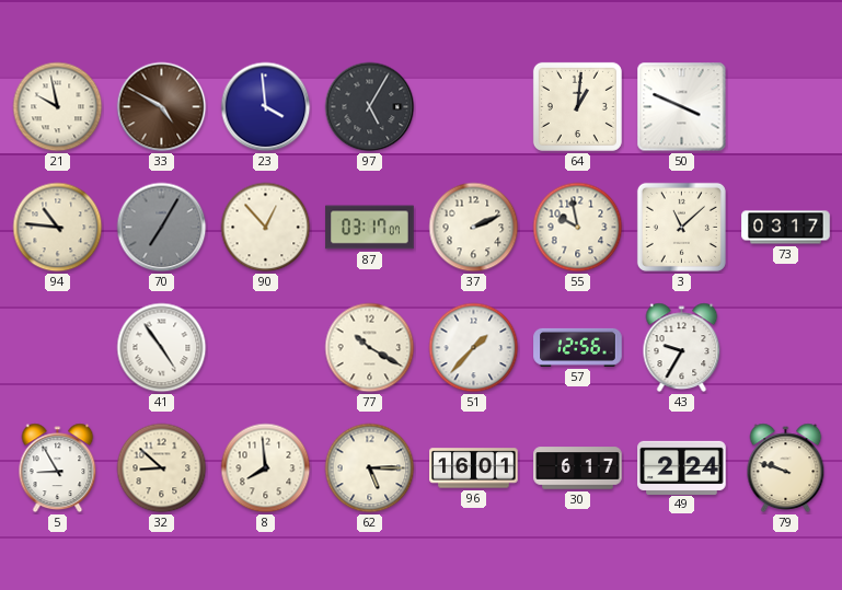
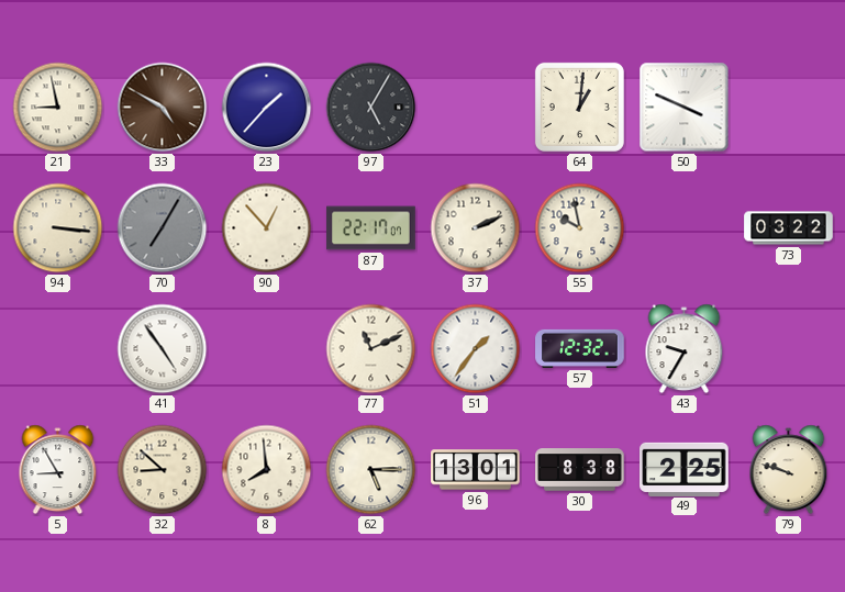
21: 9:58 -> 8:58
23: 3:59 -> 1:37
94: 10:46 -> 3:16
87: 03:17 -> 22:17
3: 11:08 -> none
73: 03:17 -> 03:22
77: 10:20 -> 11:11
51: 1:37 -> 1:36
57: 12:56 -> 12:32
96: 16:01 -> 13:01
30: 6:17 -> 8:38
49: 2:24 -> 2:25
